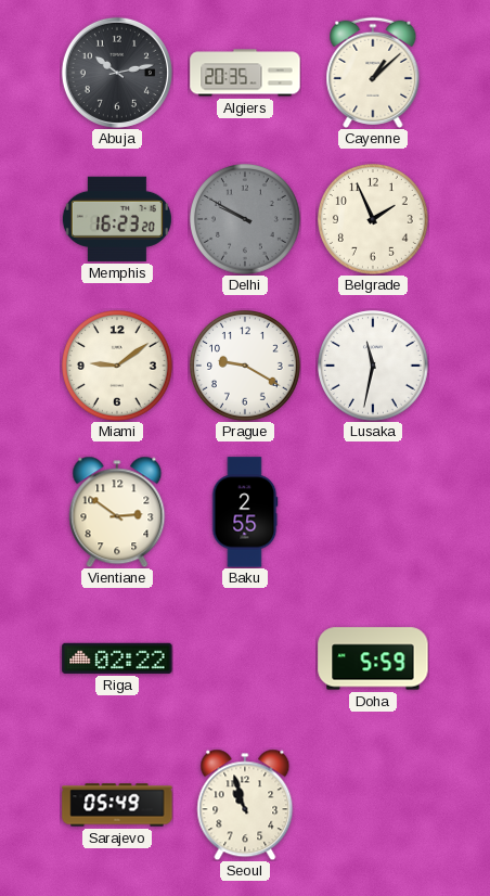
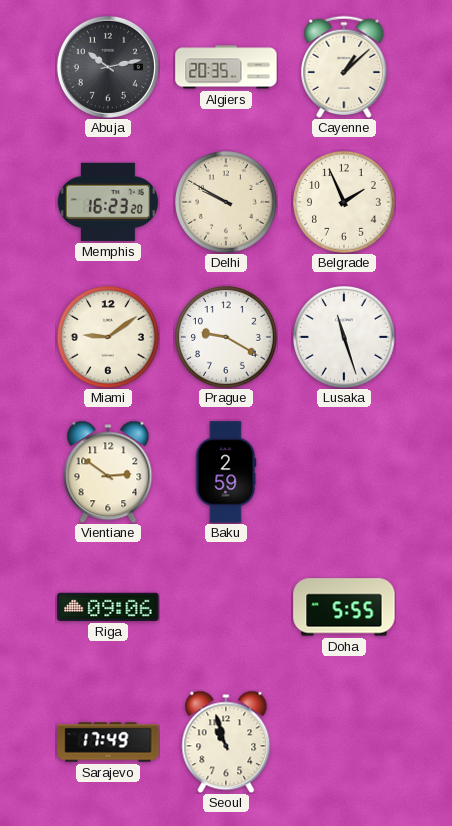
Delhi dial: grey -> cream
Lusaka: 11:32 -> 11:27
Baku: 2:55 -> 2:59
Riga: 02:22 -> 09:06
Doha: 5:59 -> 5:55
Sarajevo: 05:49 -> 17:49
